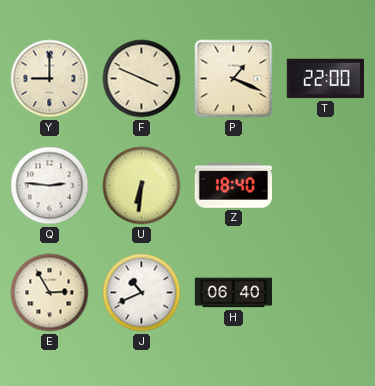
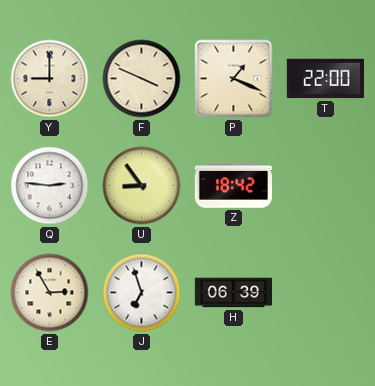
U: 6:31 -> 8:54
Z: 18:40 -> 18:42
J: 10:41 -> 6:57
H: 06:40 -> 06:39
